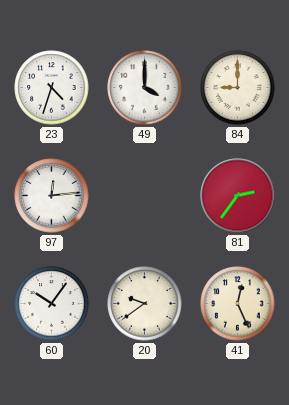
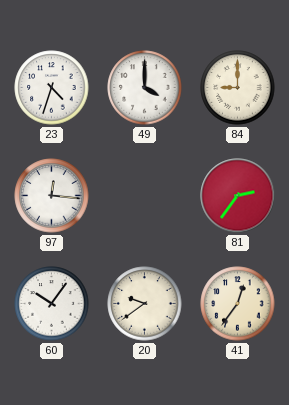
97: 12:14 -> 12:16
41: 12:26 -> 12:36
